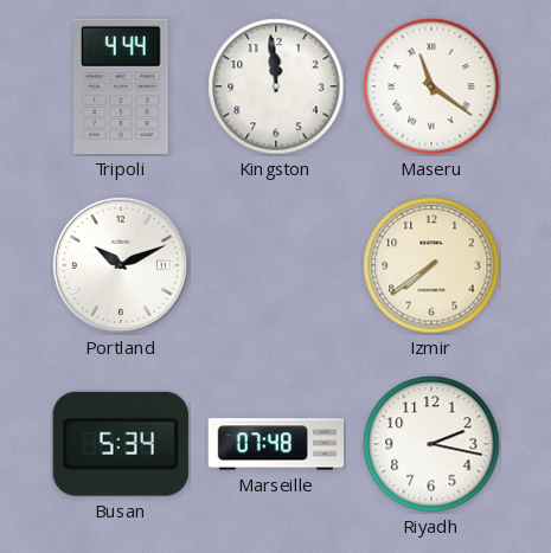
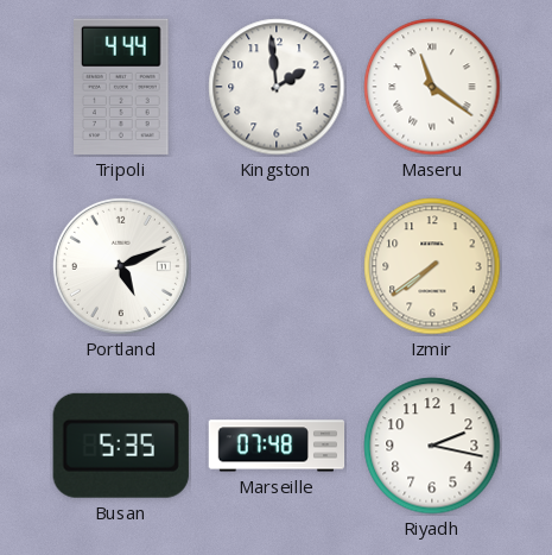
Kingston: 11:59 -> 1:59
Portland: 10:11 -> 5:11
Busan: 5:34 -> 5:35
